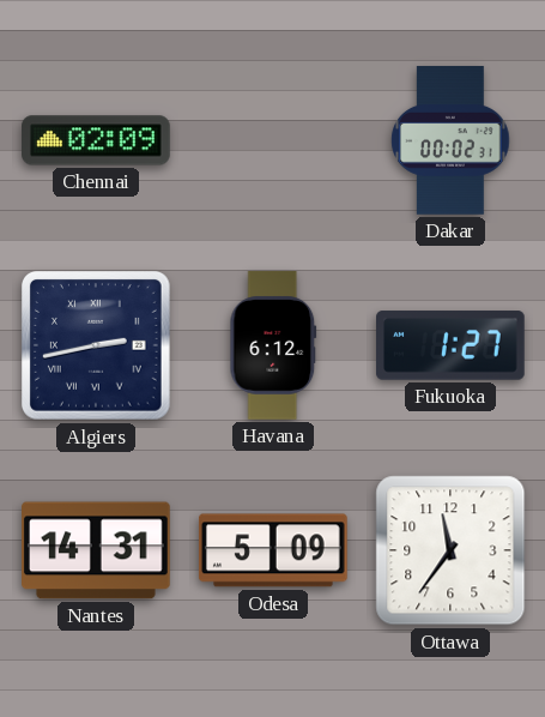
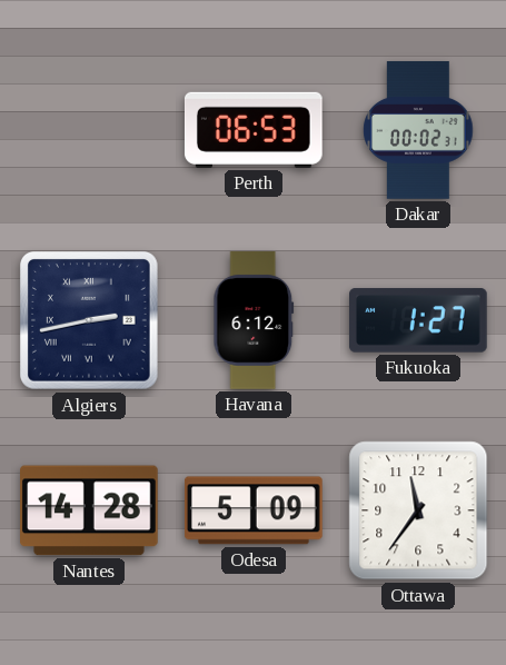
Chennai: 02:09 -> none
Perth: none -> 06:53
Nantes: 14:31 -> 14:28
